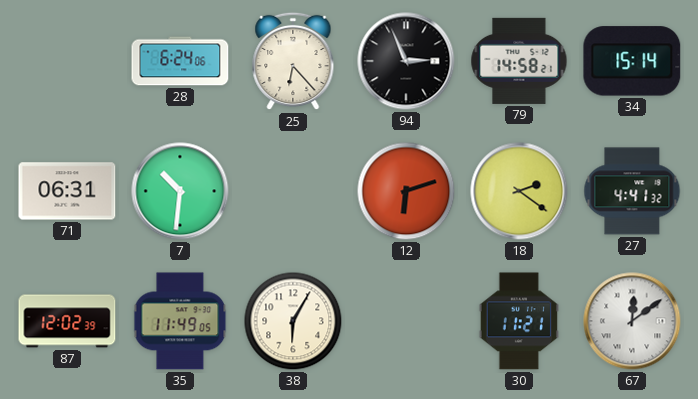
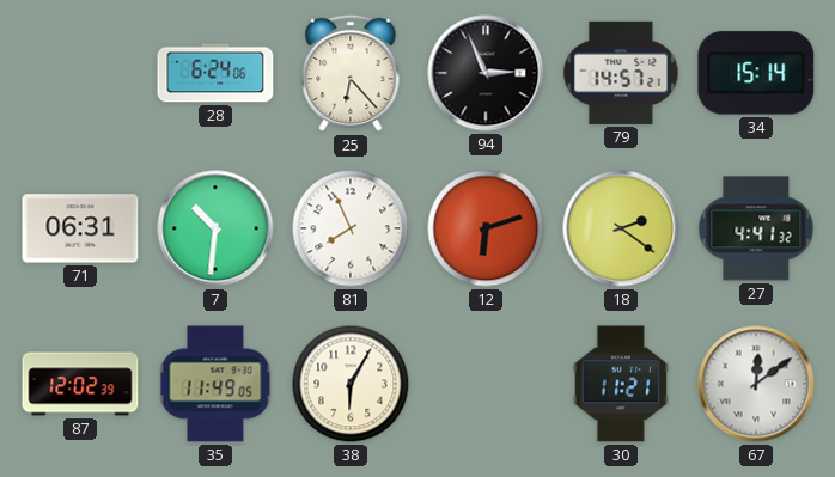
79: 14:58 -> 14:57
81: none -> 7:56
